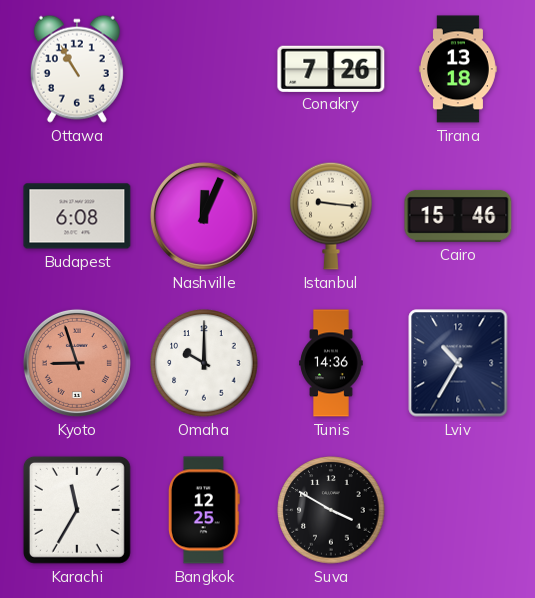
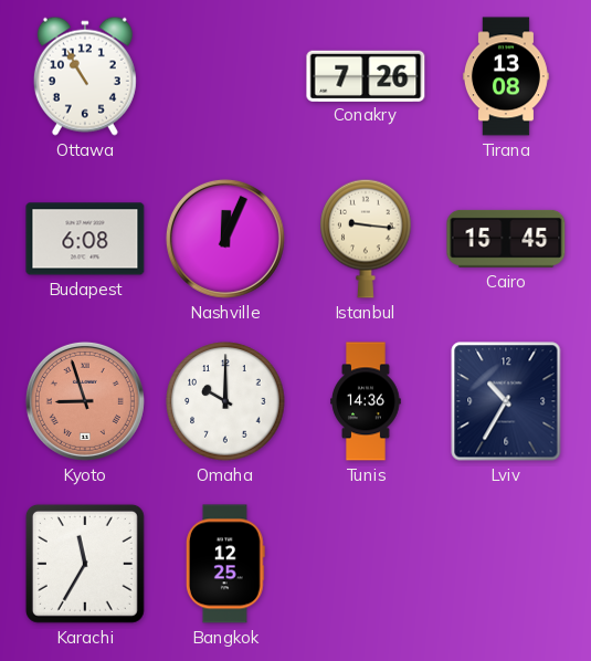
Tirana: 13:18 -> 13:08
Cairo: 15:46 -> 15:45
Suva: 3:50 -> none
